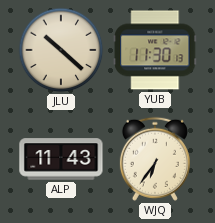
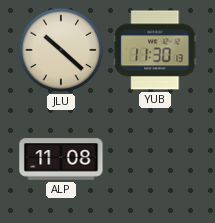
ALP: 11:43 -> 11:08
WJQ: 6:36 -> none
